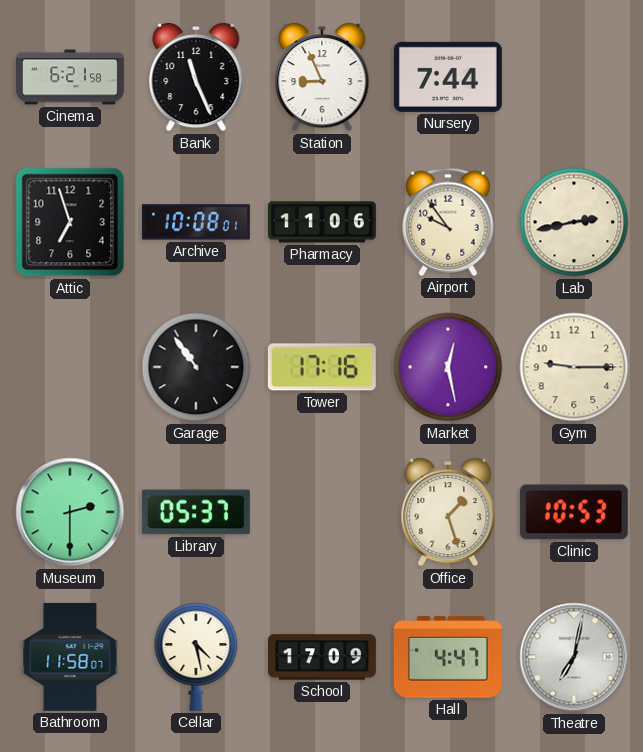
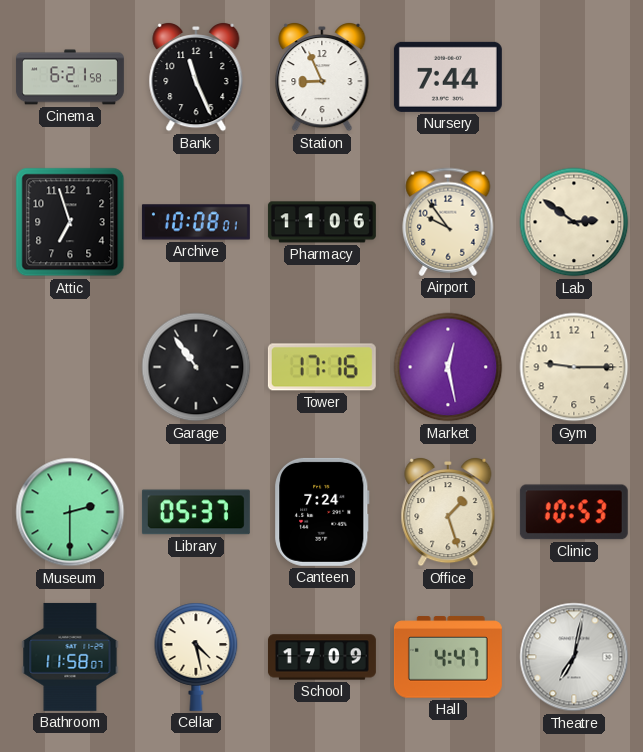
Lab: 2:43 -> 2:51
Canteen: none -> 7:24
